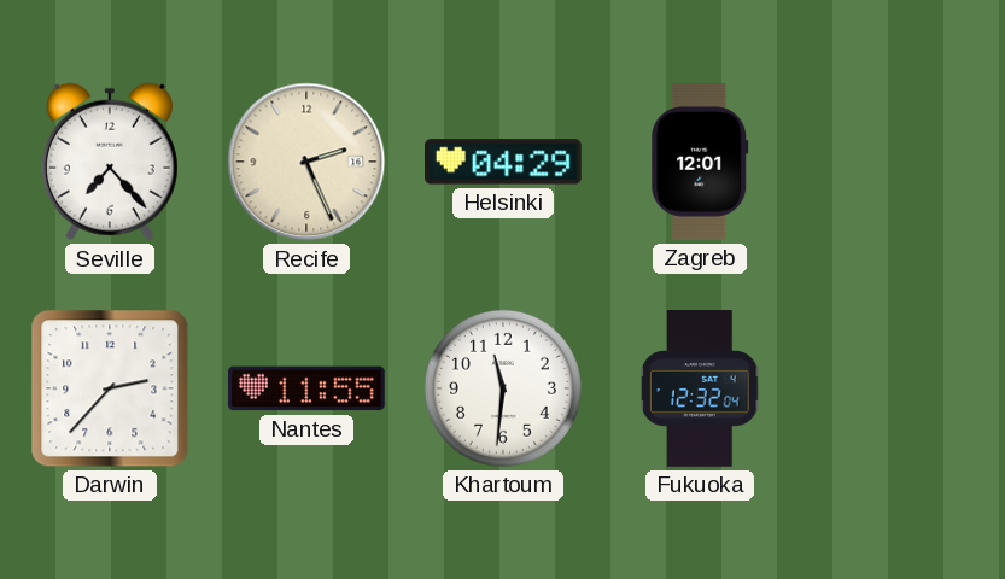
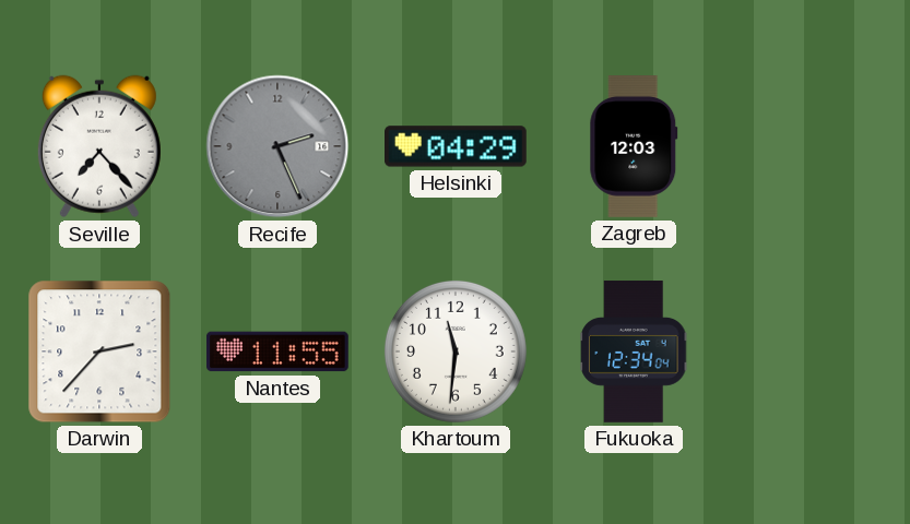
Recife dial: cream -> grey
Zagreb: 12:01 -> 12:03
Fukuoka: 12:32 -> 12:34
